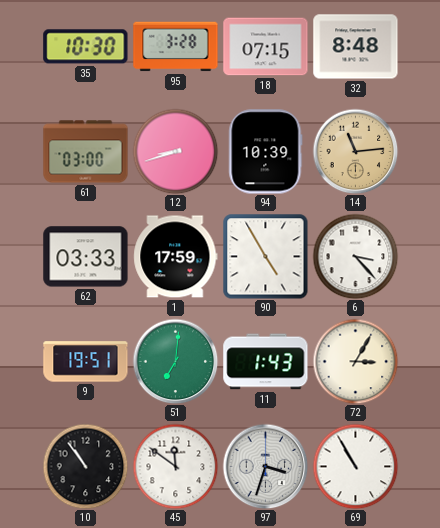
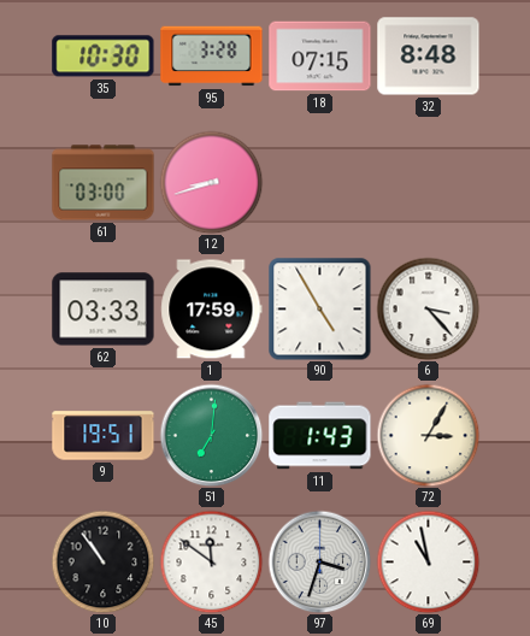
94: 10:39 -> none
14: 11:14 -> none
69: 10:55 -> 10:58
